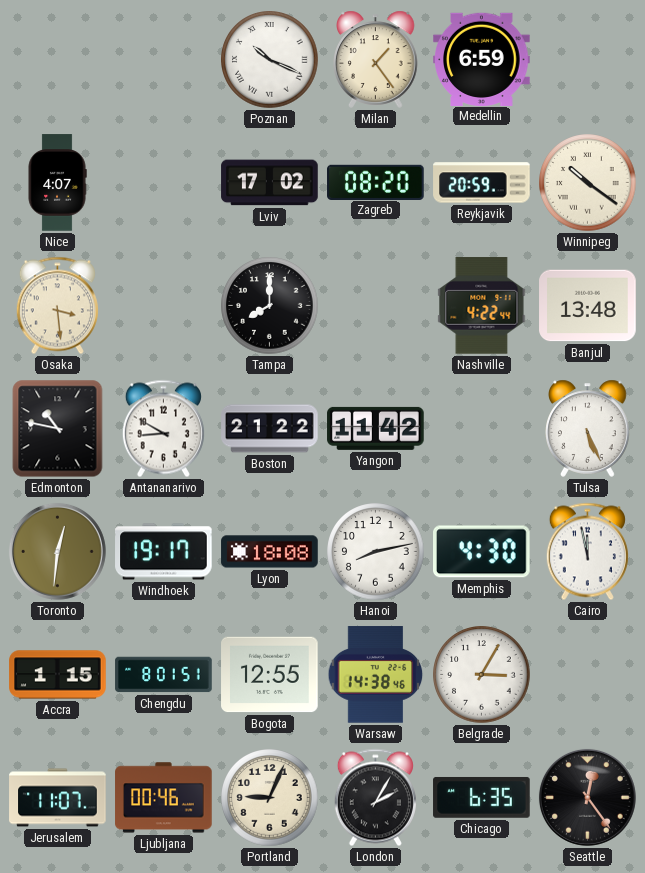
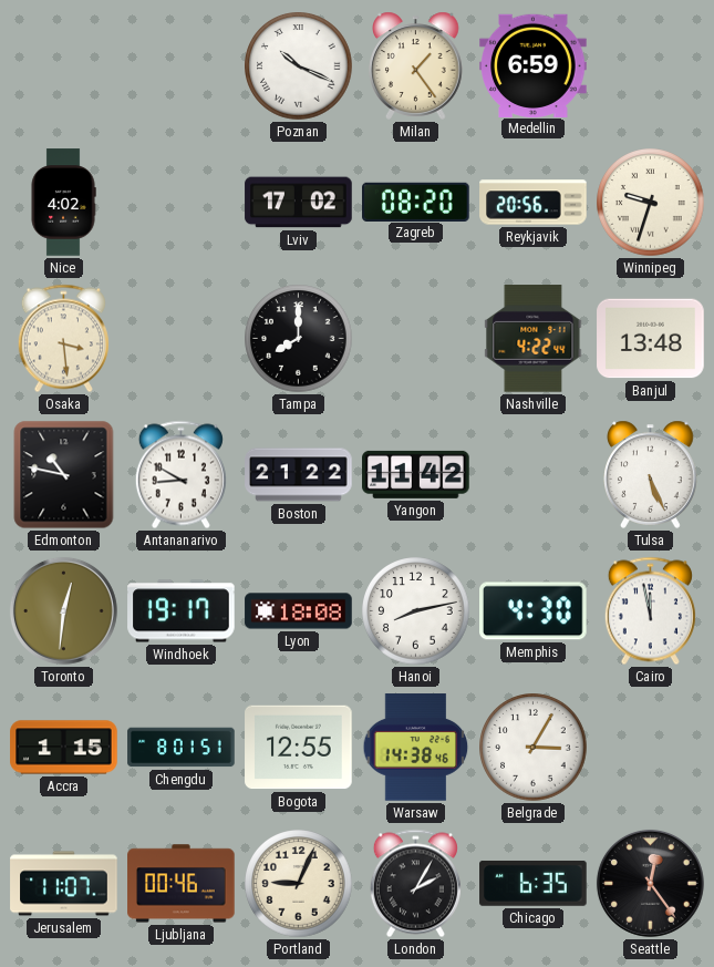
Nice: 4:07 -> 4:02
Reykjavik: 20:59 -> 20:56
Winnipeg: 10:21 -> 9:33
